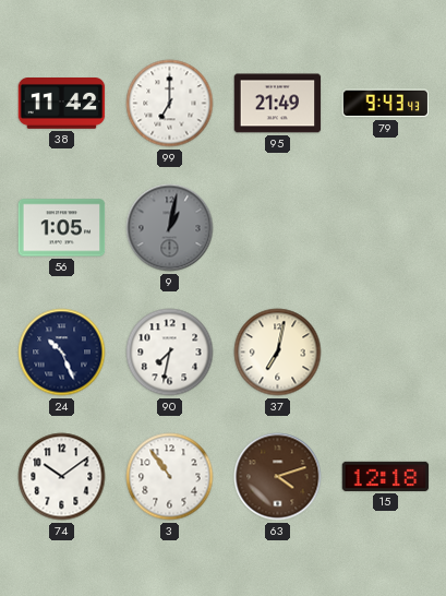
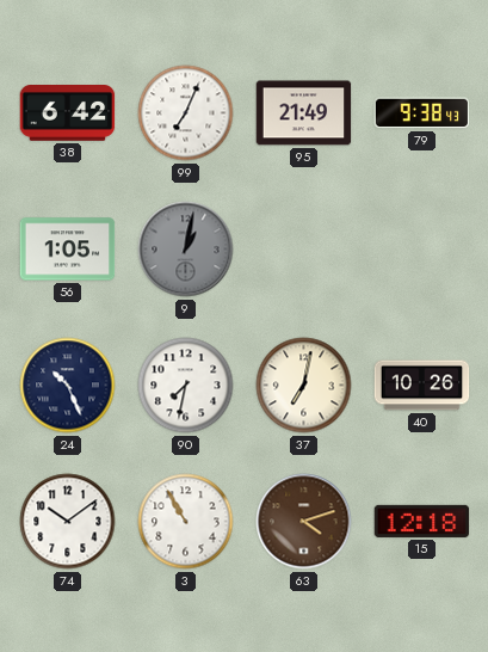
38: 11:42 -> 6:42
99: 7:00 -> 7:04
79: 9:43 -> 9:38
40: none -> 10:26
3: 10:54 -> 10:55
